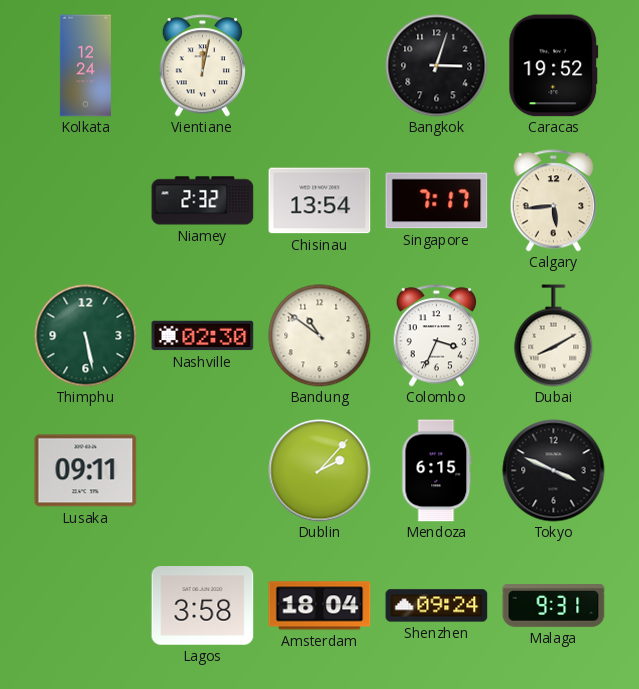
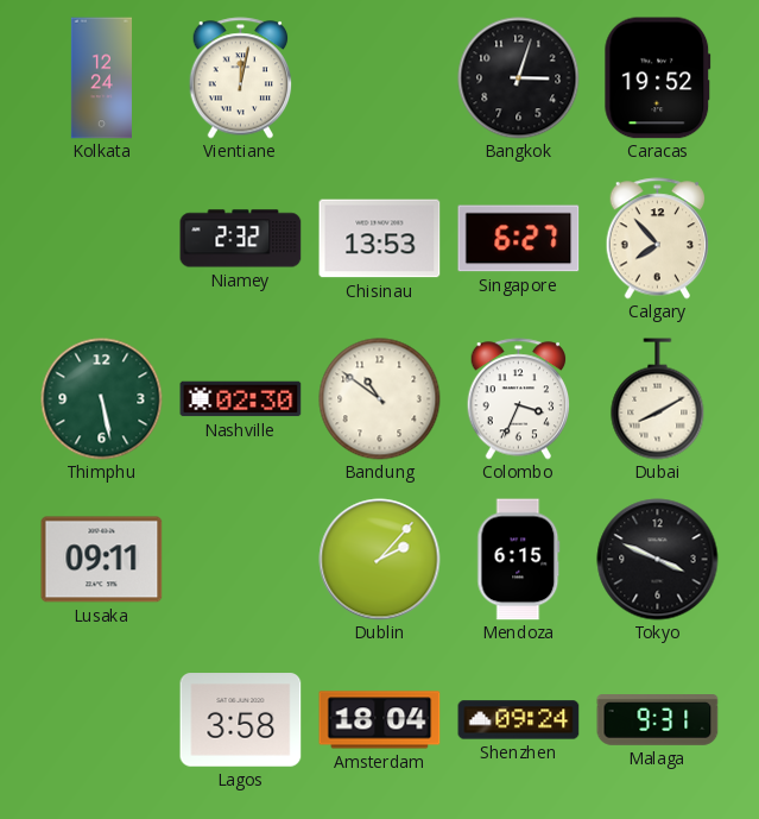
Chisinau: 13:54 -> 13:53
Singapore: 7:17 -> 6:27
Calgary: 5:44 -> 7:53
